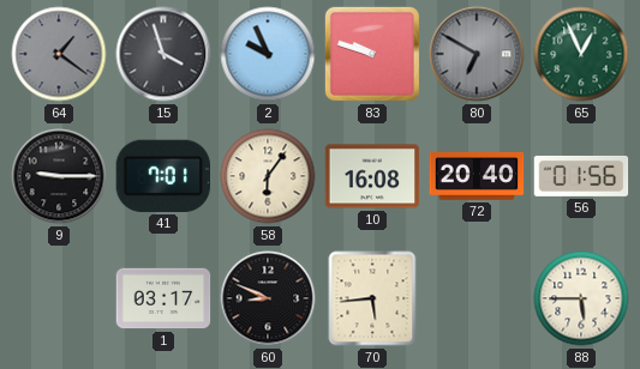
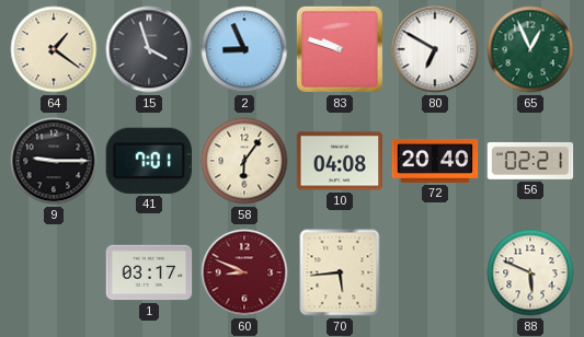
64 dial: grey -> cream
2: 9:56 -> 8:56
80 dial: grey -> white
10: 16:08 -> 04:08
56: 01:56 -> 02:21
60 dial: black -> burgundy
88: 5:45 -> 5:49
